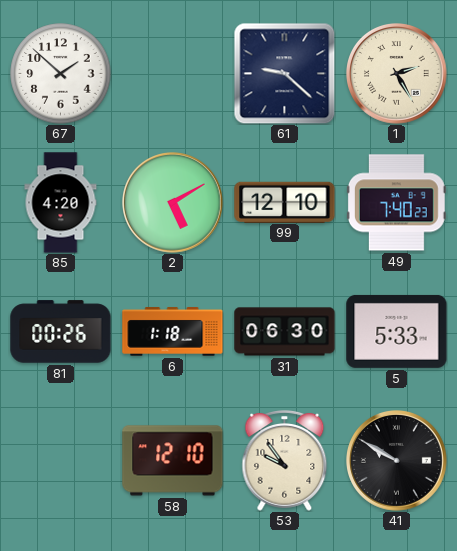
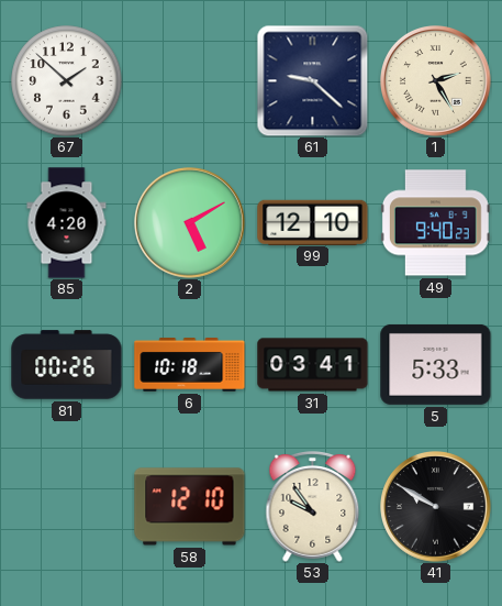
49: 7:40 -> 9:40
6: 1:18 -> 10:18
31: 06:30 -> 03:41
